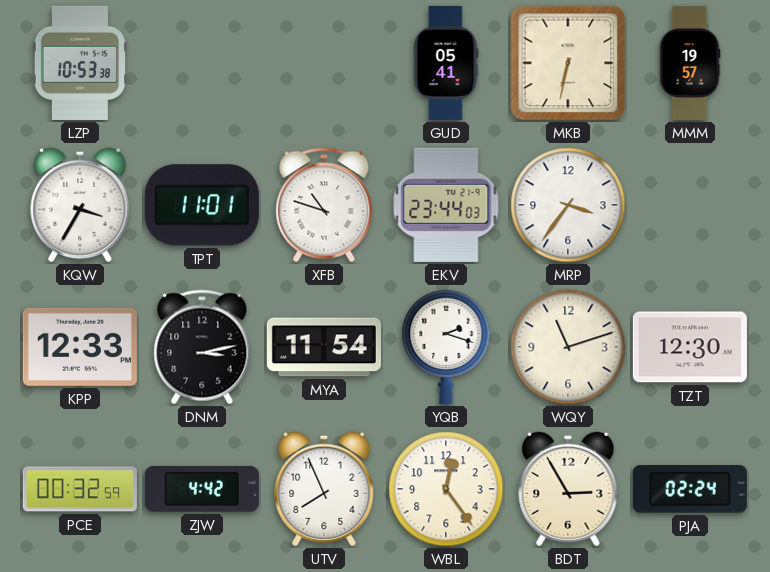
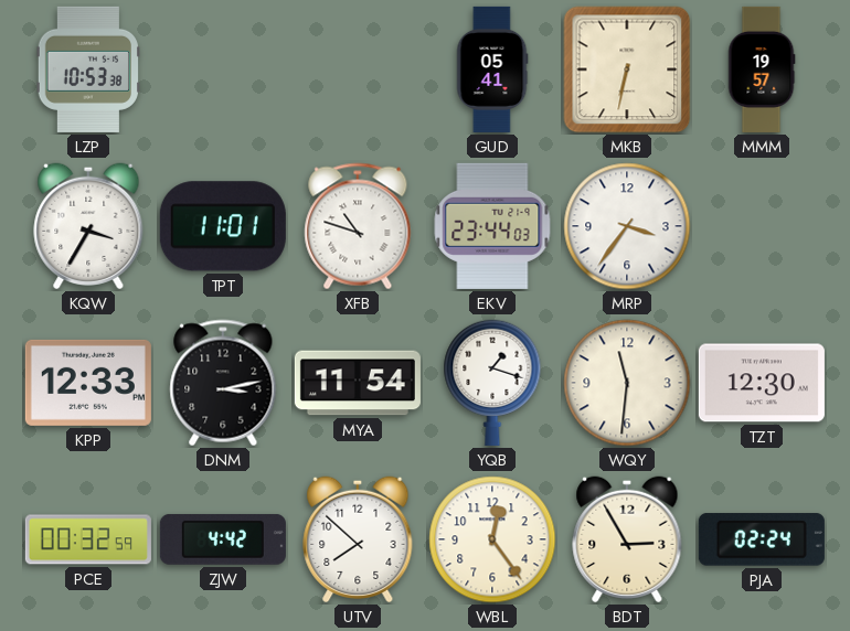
YQB: 2:18 -> 1:18
WQY: 11:12 -> 11:31
UTV: 7:56 -> 7:52
